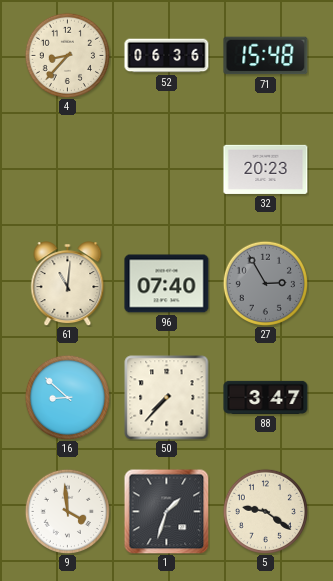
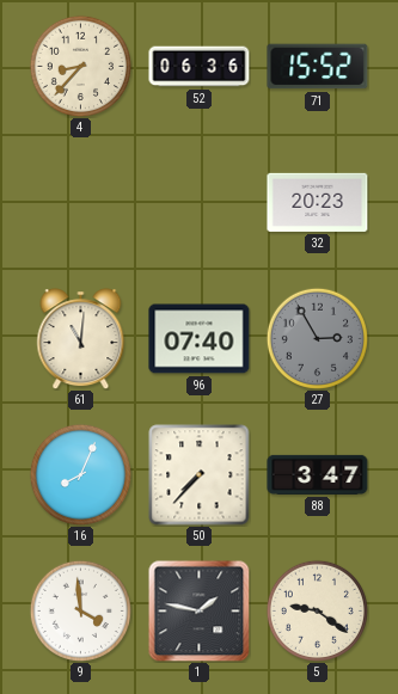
71: 15:48 -> 15:52
16: 8:52 -> 8:04
1: 1:33 -> 1:47
